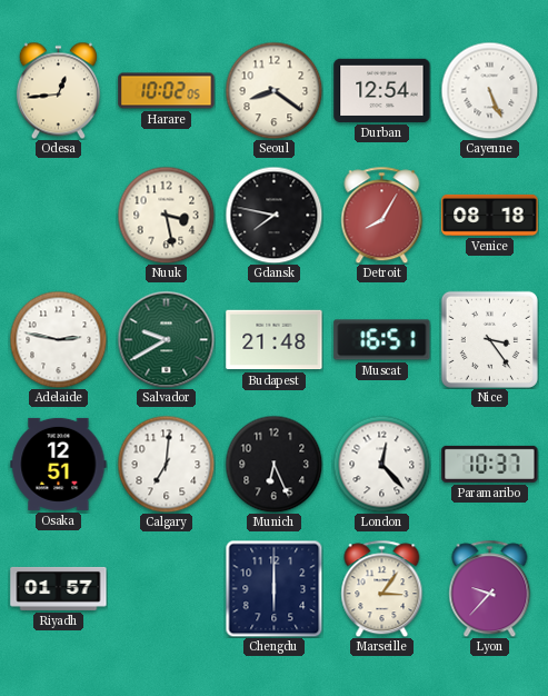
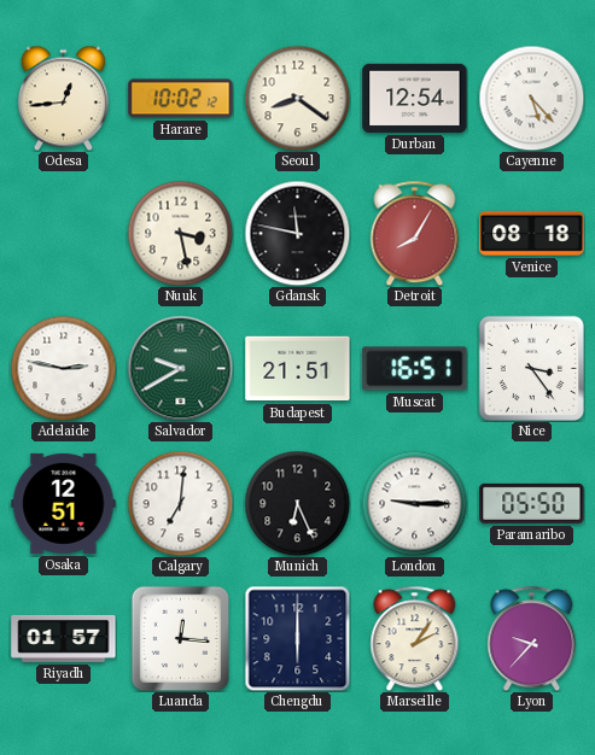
Harare: 10:02:05 -> 10:02:12
Cayenne: 5:26 -> 5:23
Gdansk: 7:47 -> 11:47
Budapest: 21:48 -> 21:51
London: 12:23 -> 9:15
Paramaribo: 10:37 -> 05:50
Luanda: none -> 12:16
Marseille: 3:06 -> 2:06
